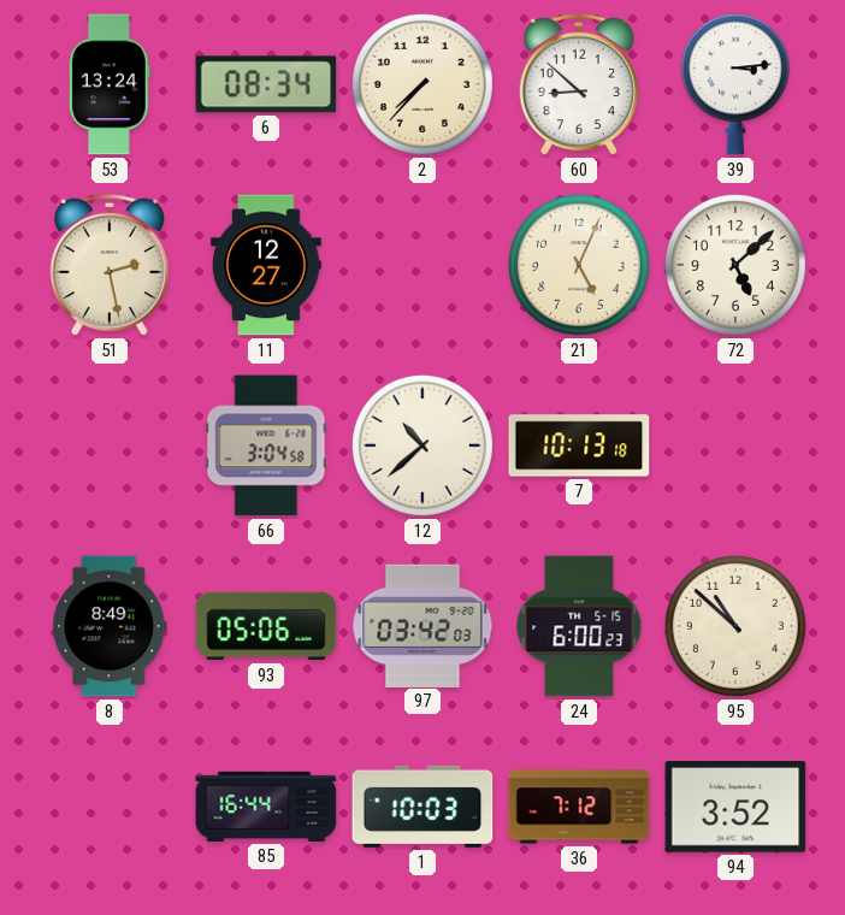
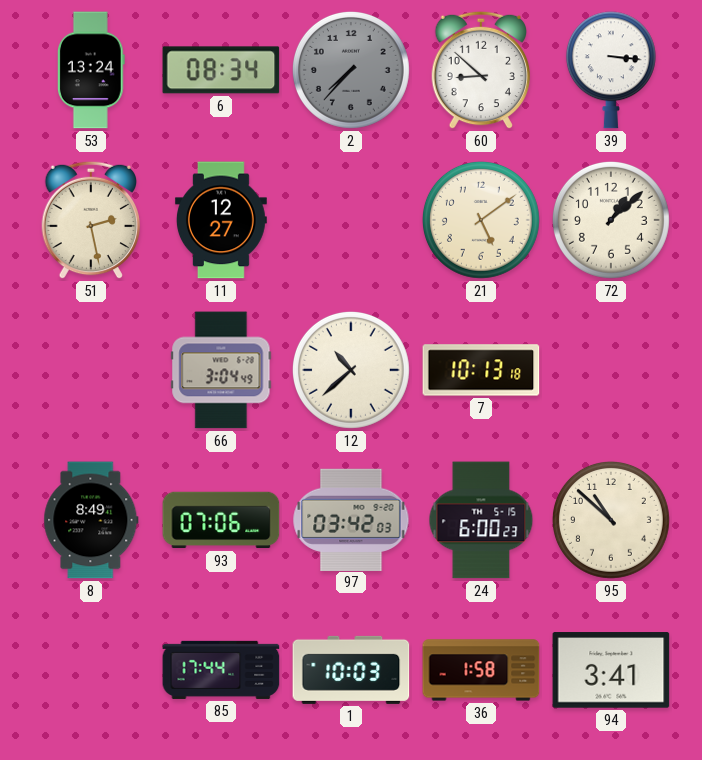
2 dial: cream -> grey
39: 3:14 -> 3:16
21: 5:04 -> 5:09
72: 5:08 -> 1:08
66: 3:04:58 -> 3:04:49
93: 05:06 -> 07:06
85: 16:44 -> 17:44
36: 7:12 -> 1:58
94: 3:52 -> 3:41
